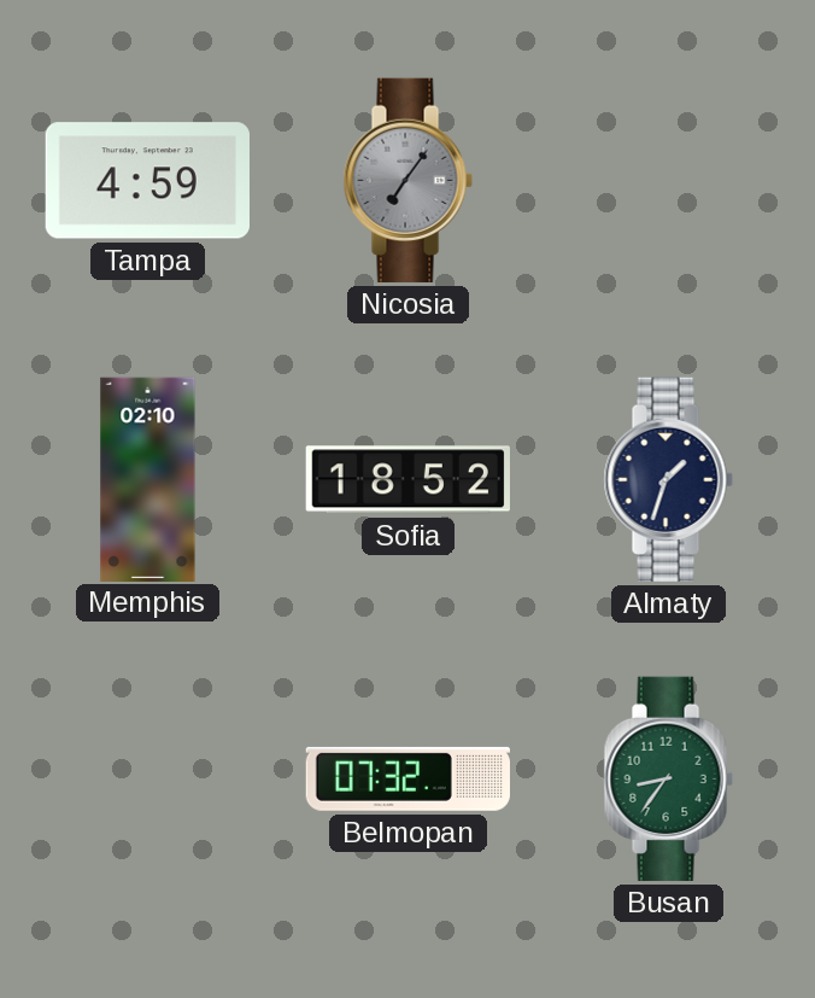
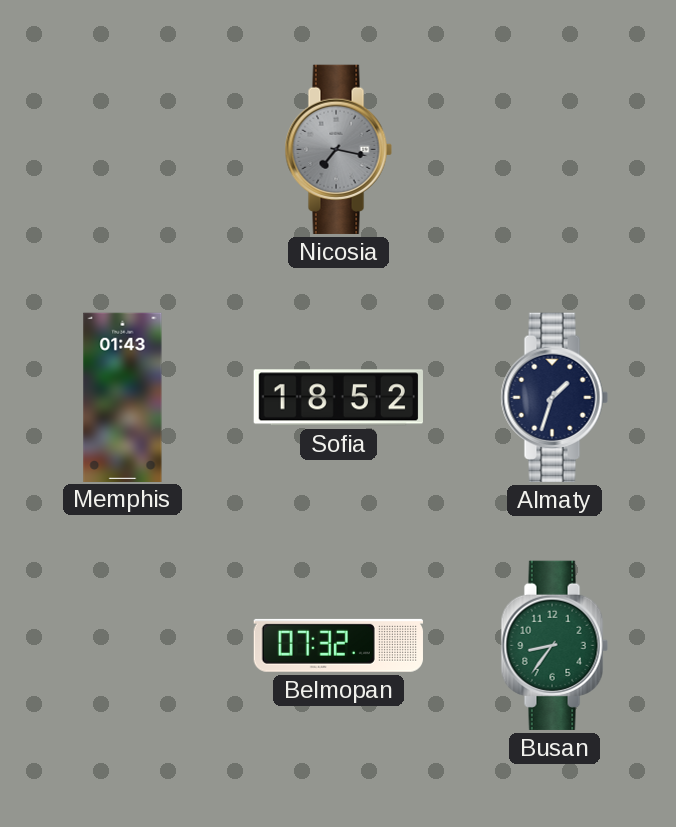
Tampa: 4:59 -> none
Nicosia: 7:06 -> 7:17
Memphis: 02:10 -> 01:43
